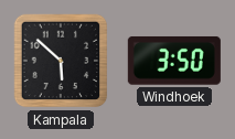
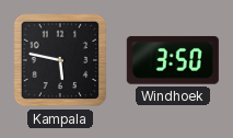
Kampala: 5:52 -> 5:47
